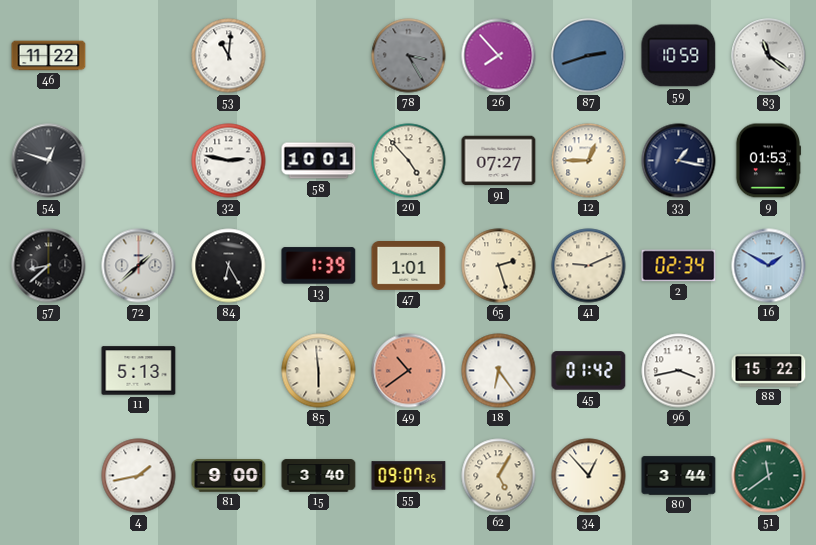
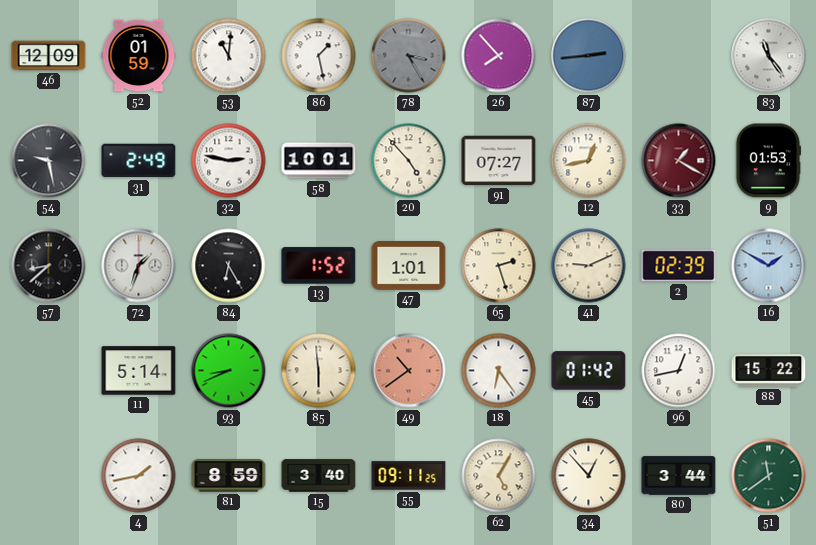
46: 11:22 -> 12:09
52: none -> 01:59
86: none -> 1:28
87: 2:42 -> 2:44
59: 10:59 -> none
83: 11:21 -> 11:24
54: 12:48 -> 9:28
31: none -> 2:49
12: 12:45 -> 12:43
33: 1:17 -> 1:20
33 dial: navy -> burgundy
72: 1:38 -> 1:33
13: 1:39 -> 1:52
2: 02:34 -> 02:39
11: 5:13 -> 5:14
93: none -> 8:41
96: 3:43 -> 12:43
81: 9:00 -> 8:59
55: 09:07 -> 09:11
